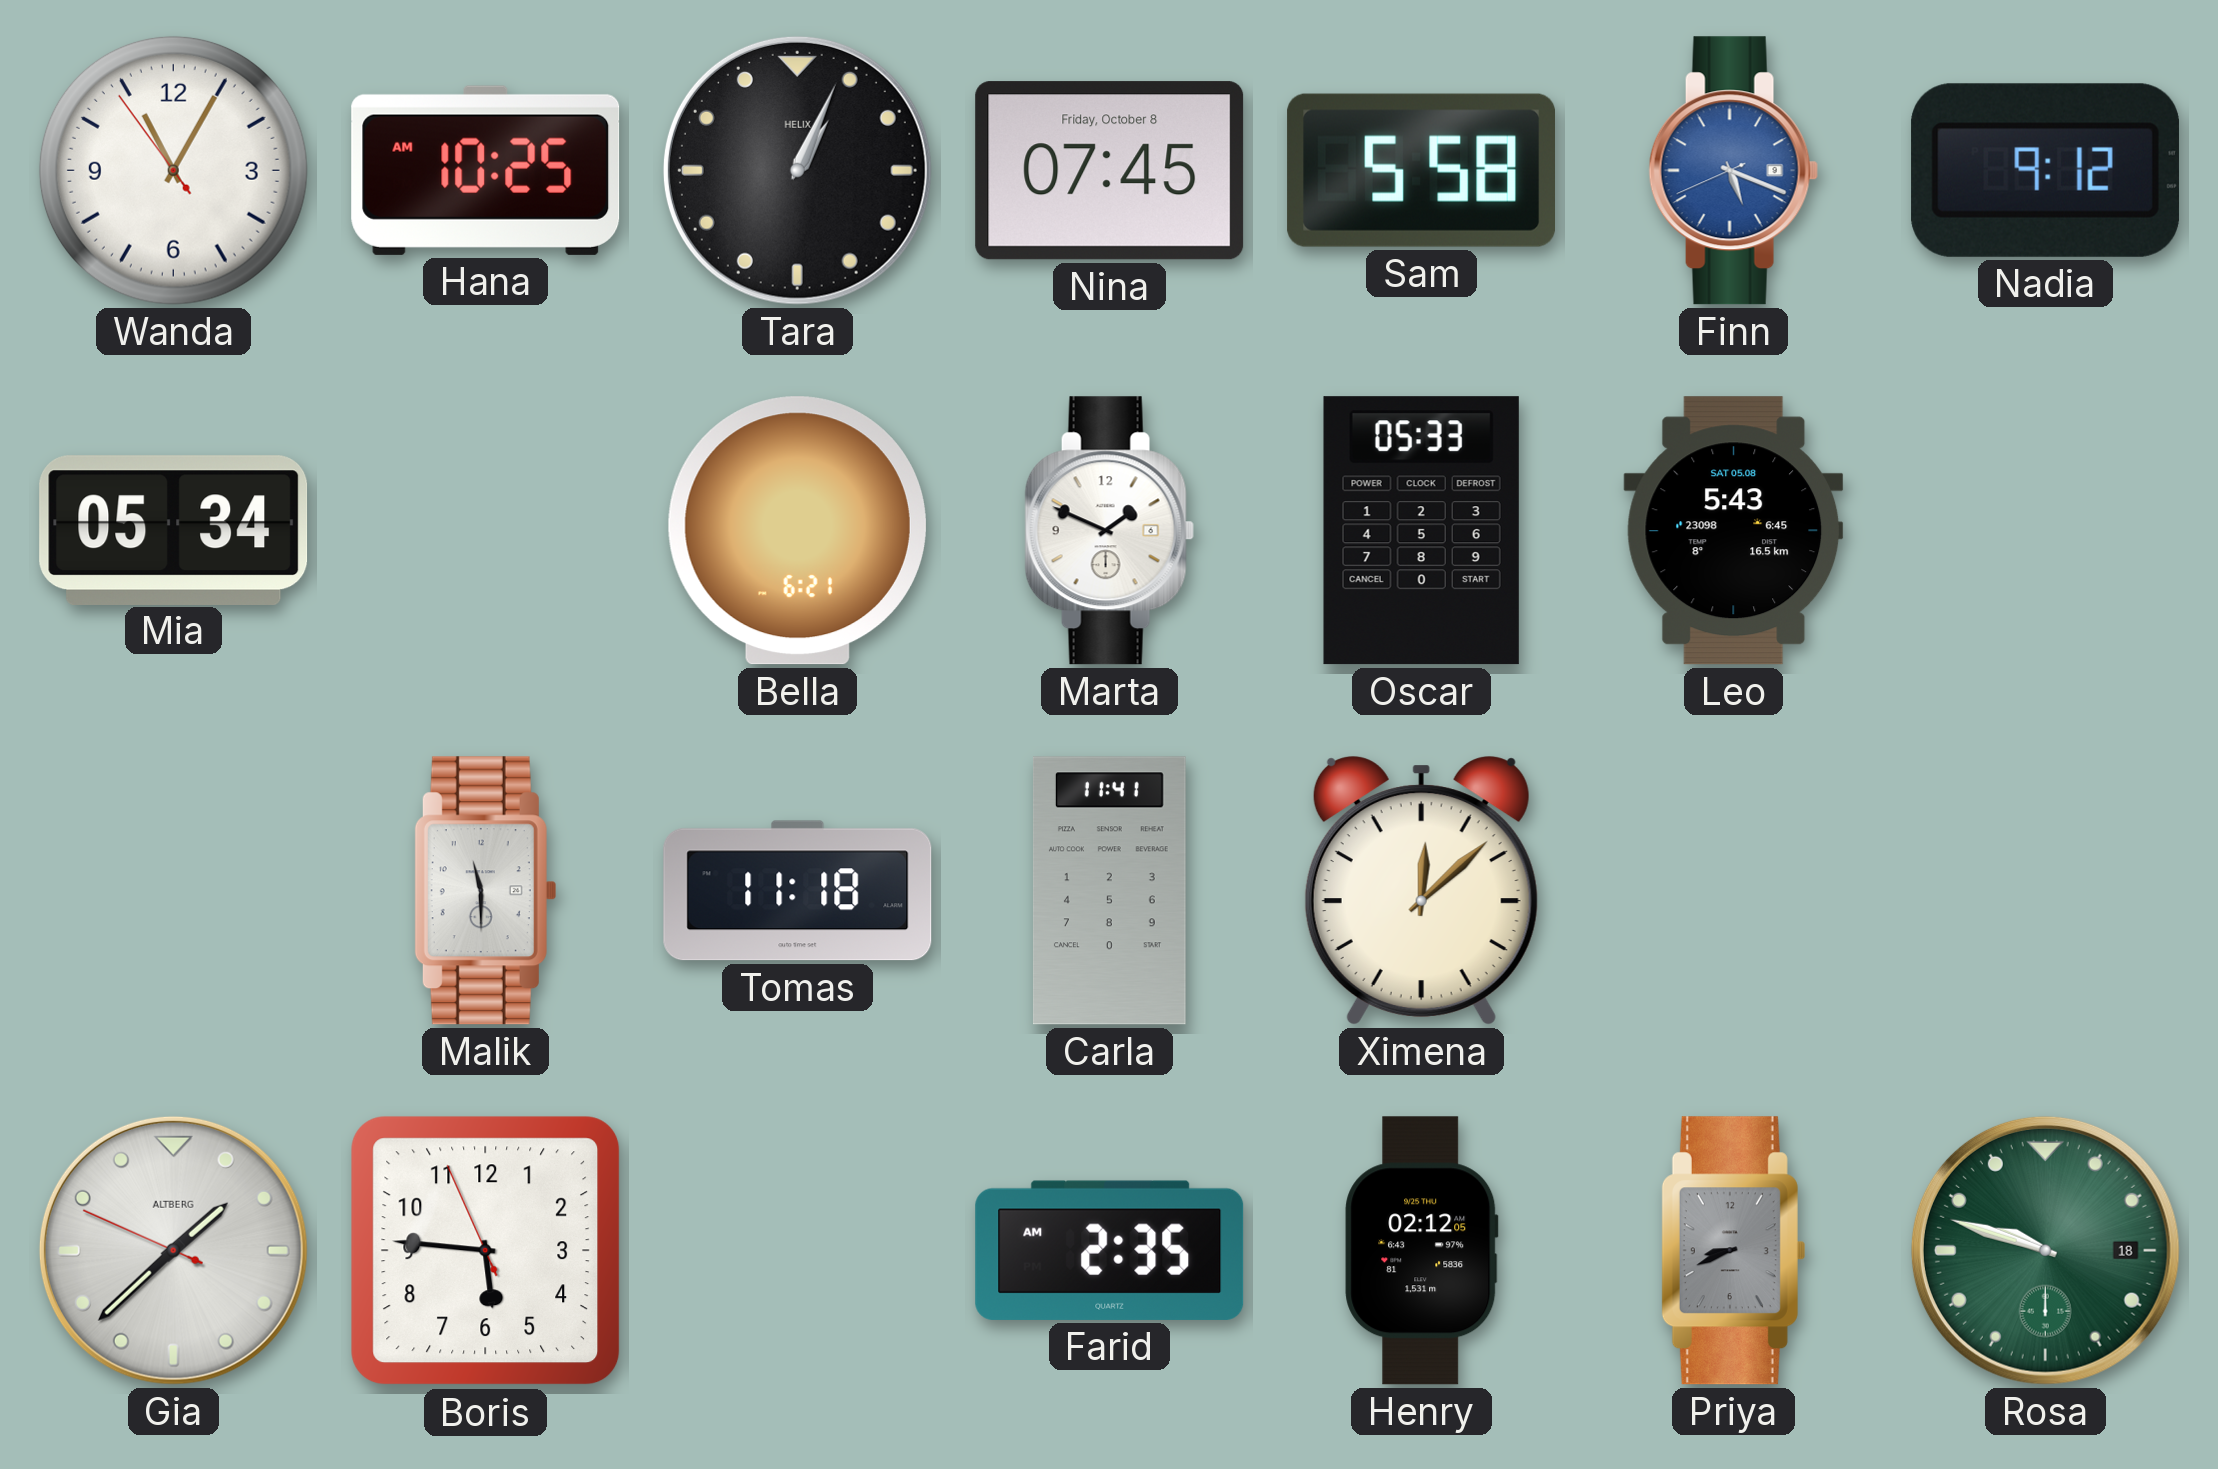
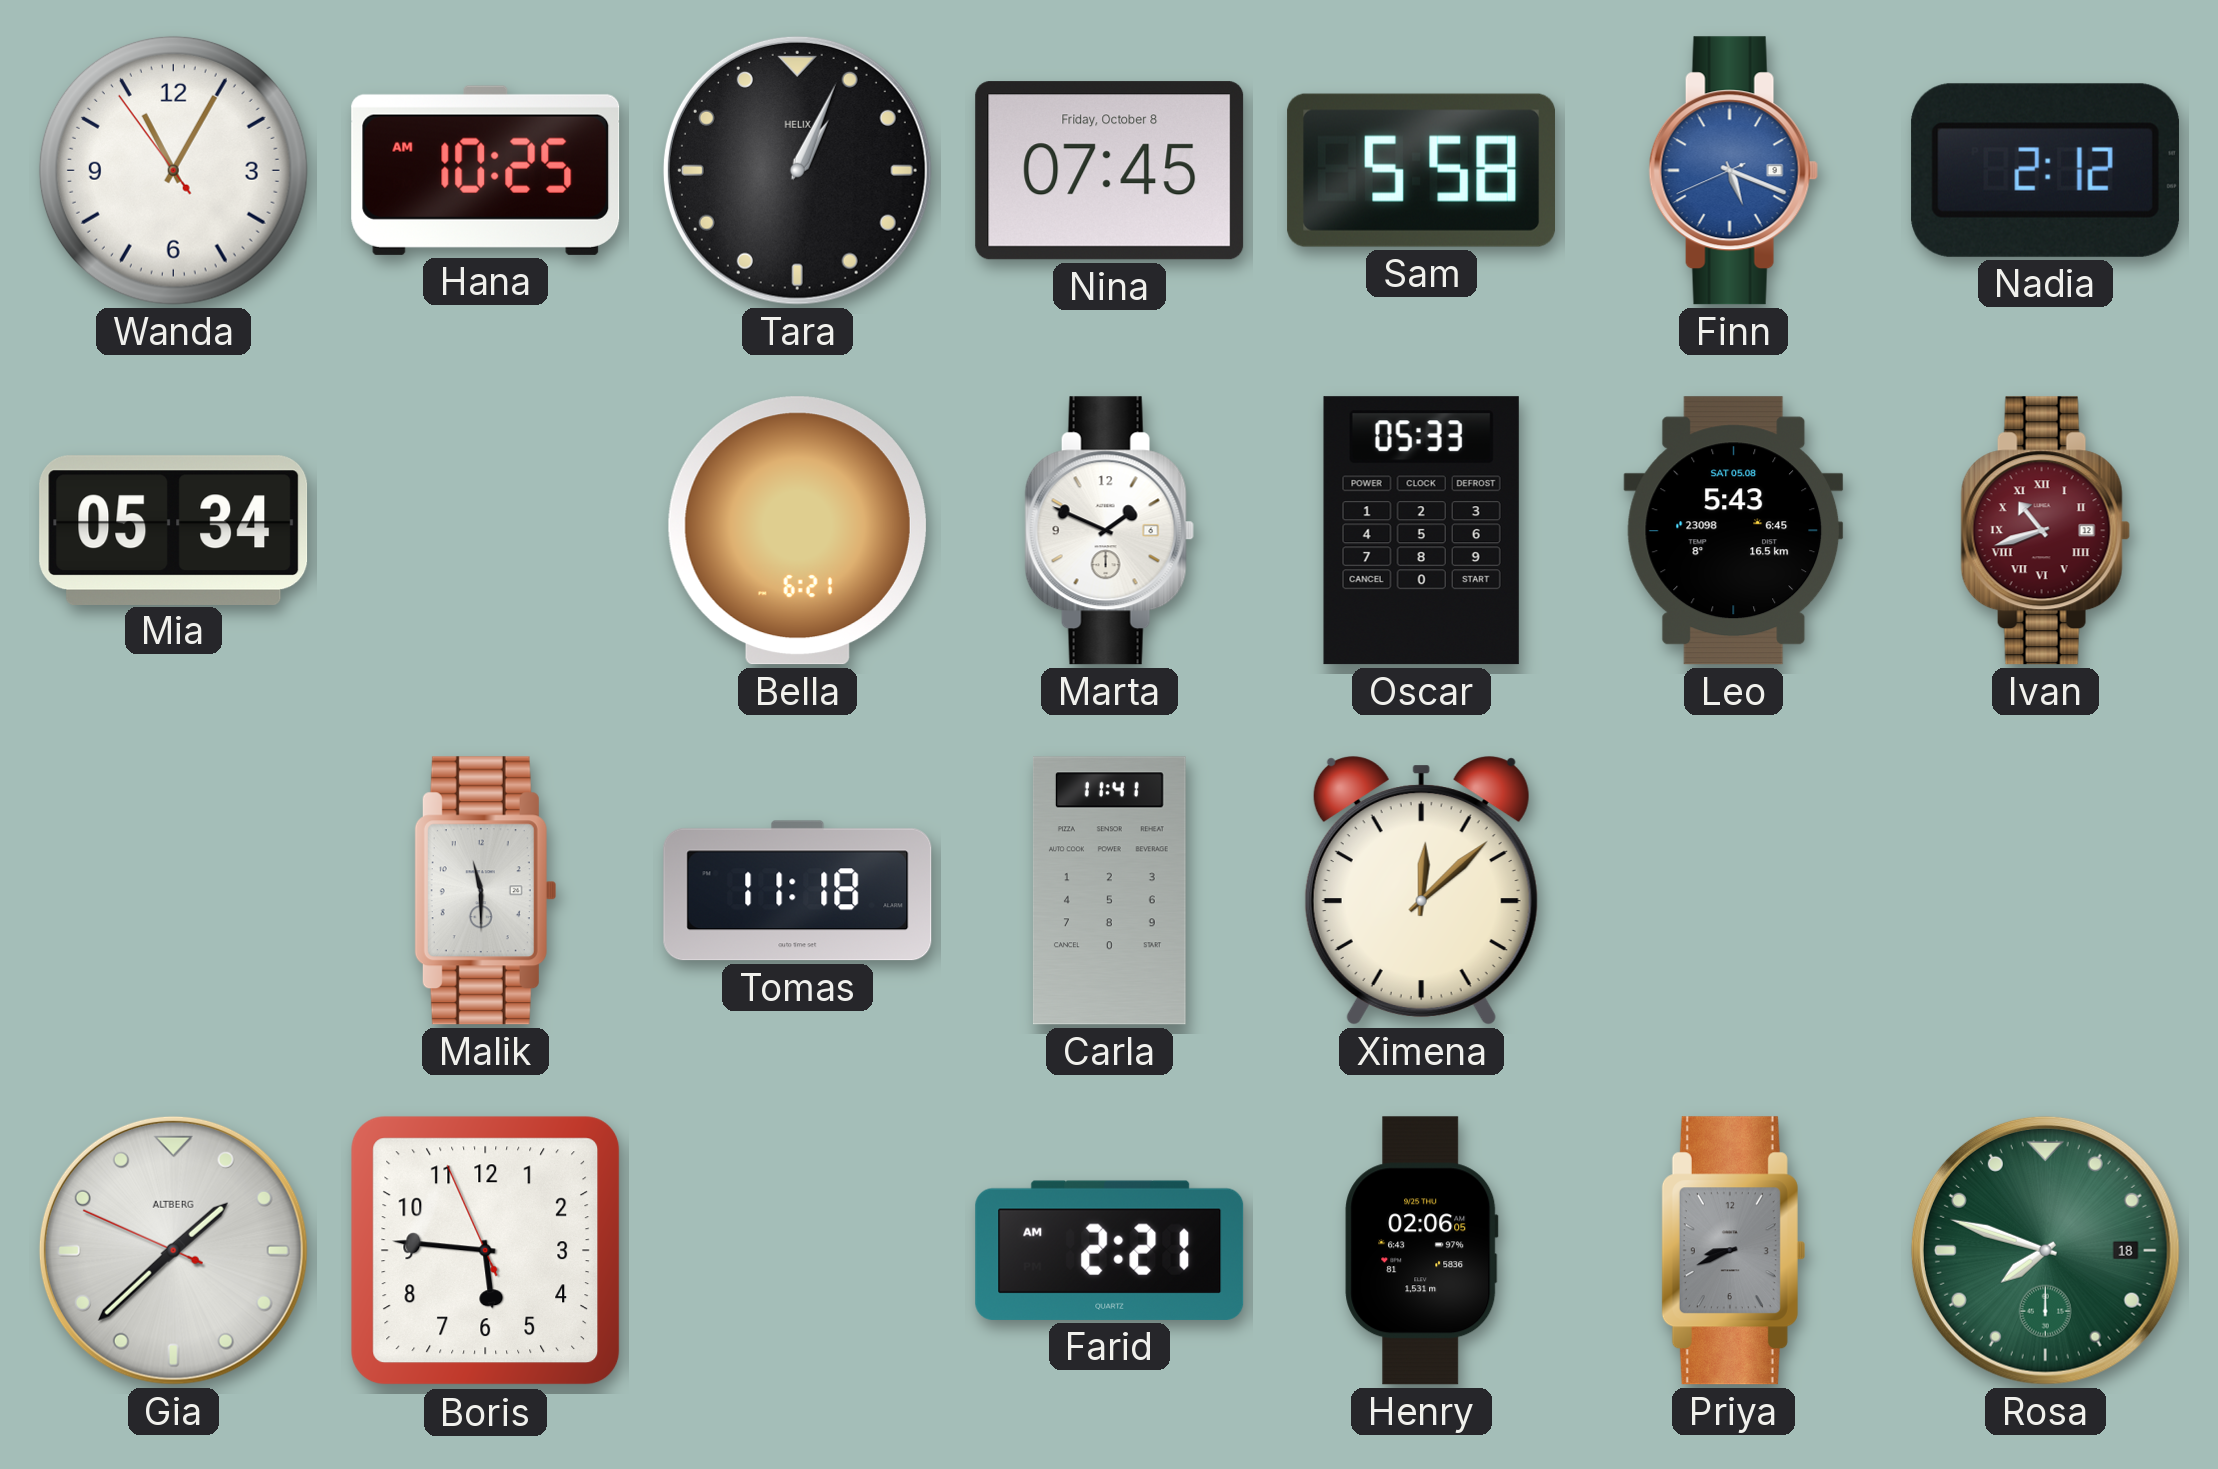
Nadia: 9:12 -> 2:12
Ivan: none -> 10:42
Farid: 2:35 -> 2:21
Henry: 02:12 -> 02:06
Rosa: 9:48 -> 7:48
